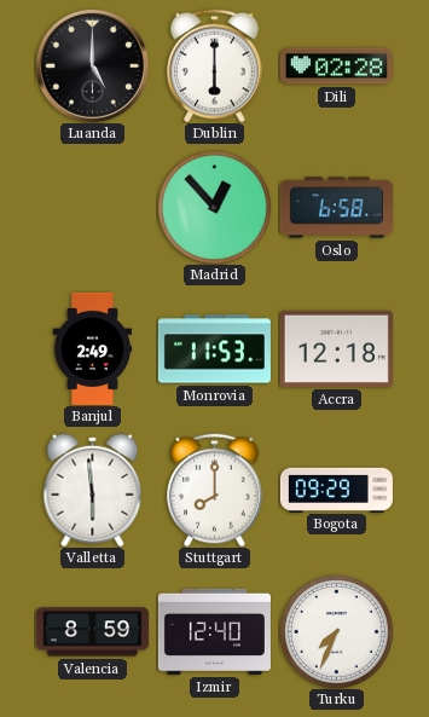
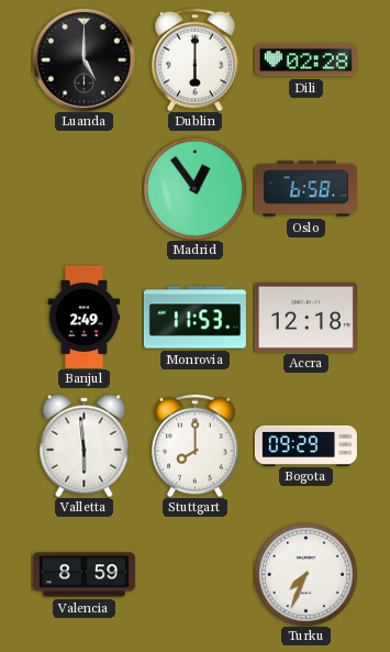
Madrid: 12:53 -> 12:54
Izmir: 12:40 -> none
